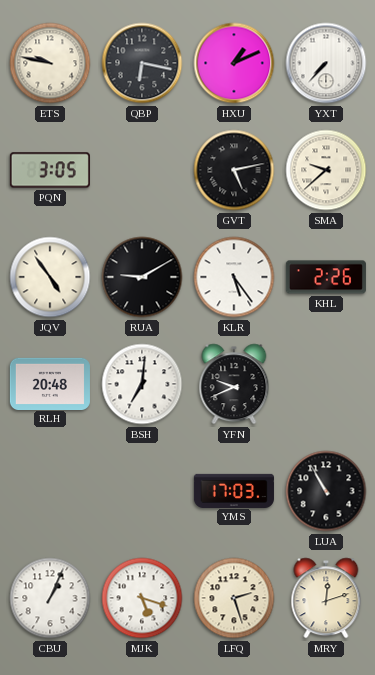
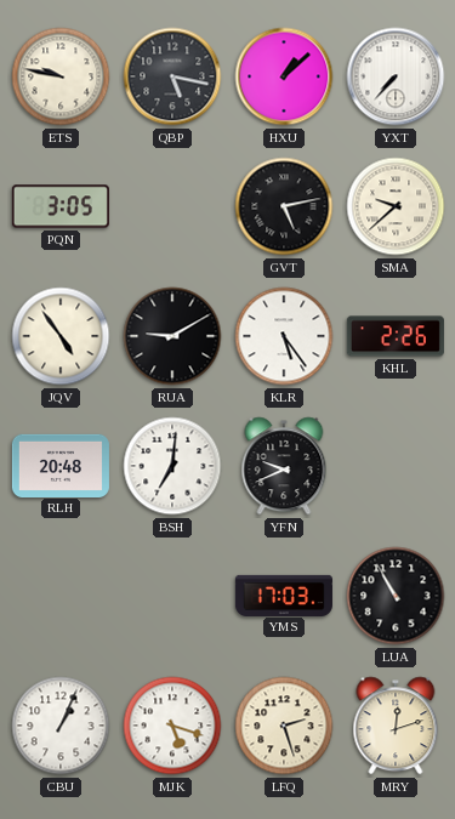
QBP: 6:17 -> 5:17
HXU: 1:11 -> 1:08
